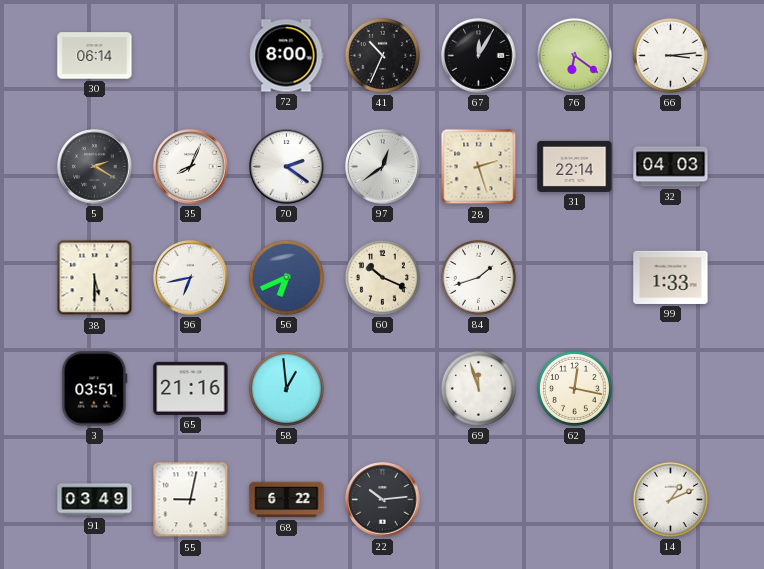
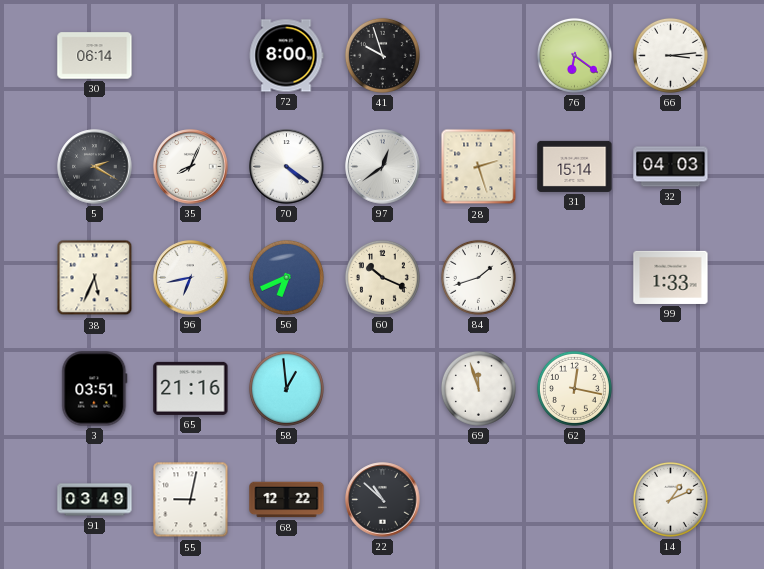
41: 10:34 -> 9:57
67: 12:05 -> none
70: 2:21 -> 4:21
31: 22:14 -> 15:14
38: 5:30 -> 5:34
68: 6:22 -> 12:22
22: 10:14 -> 10:52
